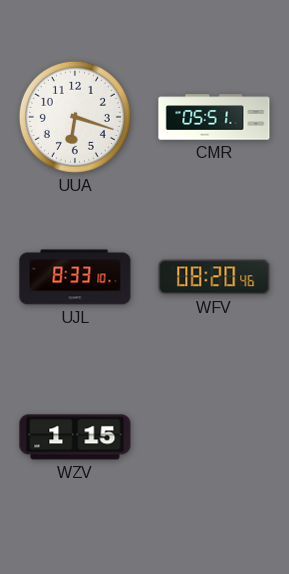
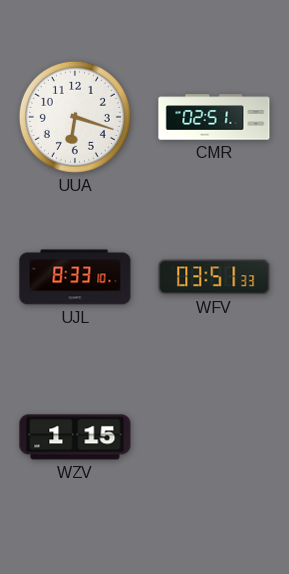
CMR: 05:51 -> 02:51
WFV: 08:20 -> 03:51
